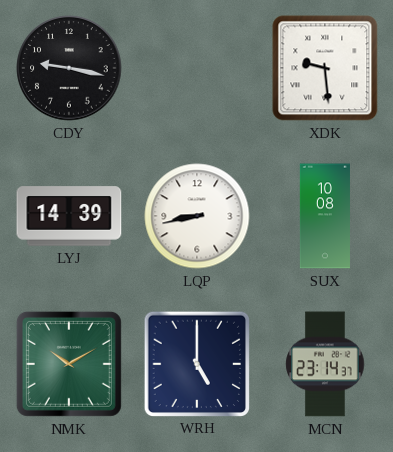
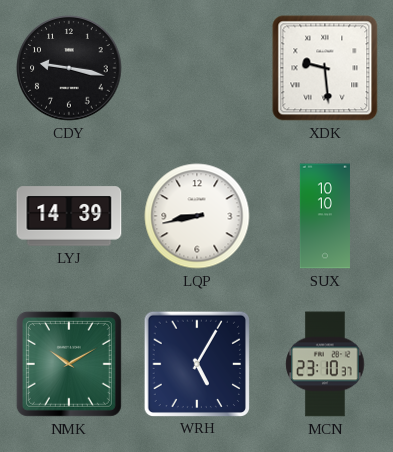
SUX: 10:08 -> 10:10
WRH: 5:00 -> 5:05
MCN: 23:14 -> 23:10
